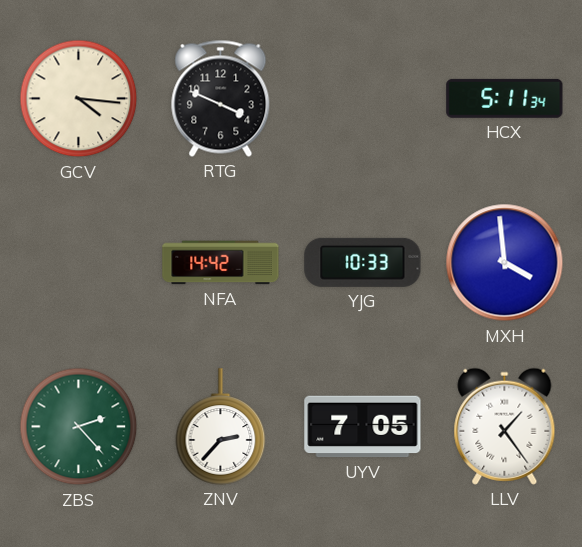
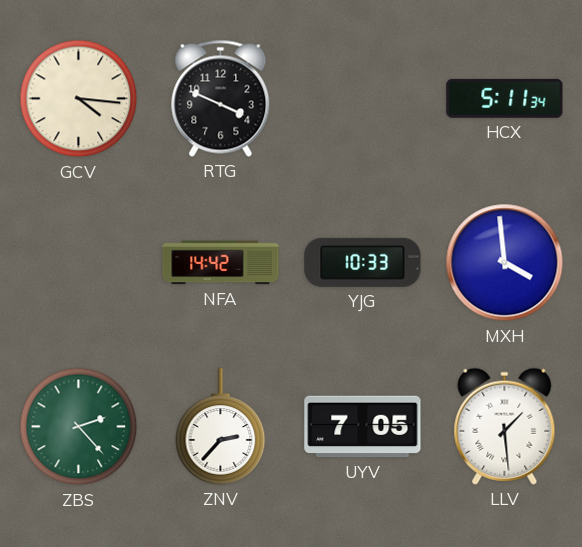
LLV: 1:24 -> 1:29
